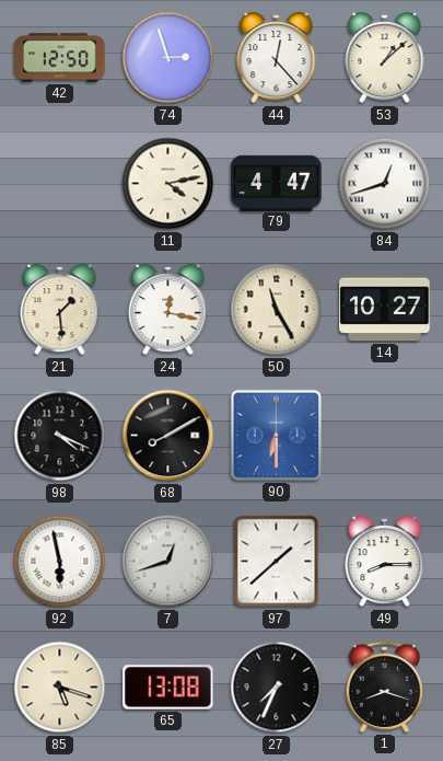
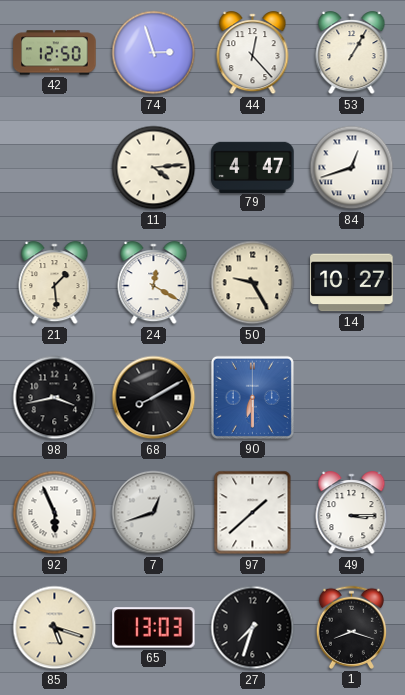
53: 1:08 -> 1:05
11: 4:13 -> 4:14
24: 12:17 -> 12:20
50: 11:25 -> 9:25
98: 4:19 -> 3:43
92: 5:58 -> 5:56
49: 8:15 -> 3:15
65: 13:08 -> 13:03
27: 7:34 -> 7:33
